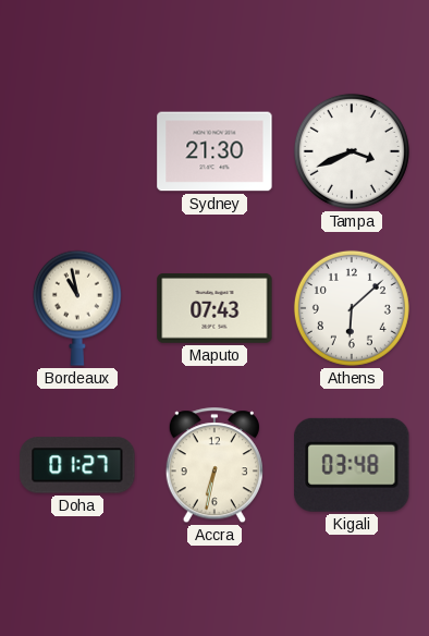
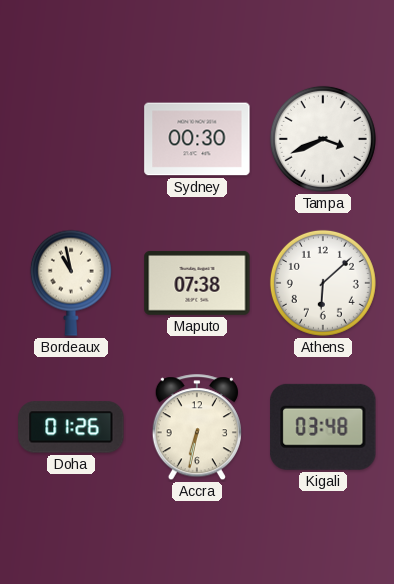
Sydney: 21:30 -> 00:30
Maputo: 07:43 -> 07:38
Doha: 01:27 -> 01:26
